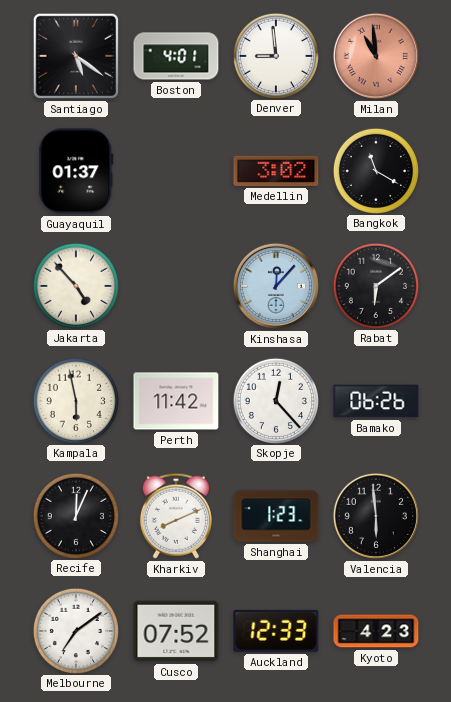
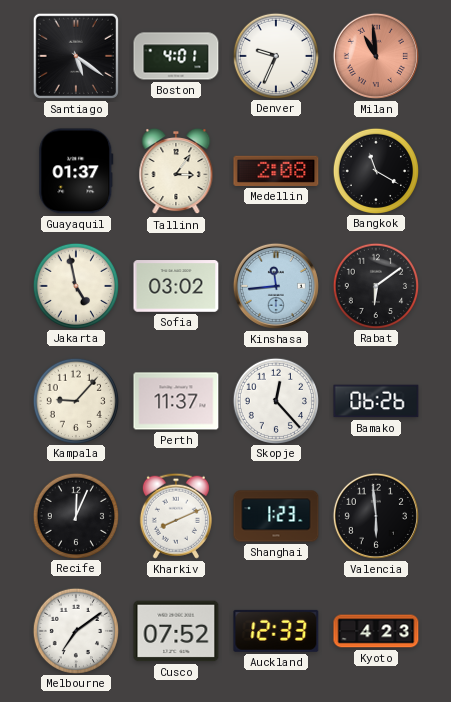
Denver: 8:59 -> 9:34
Tallinn: none -> 3:06
Medellin: 3:02 -> 2:08
Jakarta: 4:53 -> 4:58
Sofia: none -> 03:02
Kinshasa: 12:07 -> 11:44
Kampala: 5:58 -> 9:07
Perth: 11:42 -> 11:37
